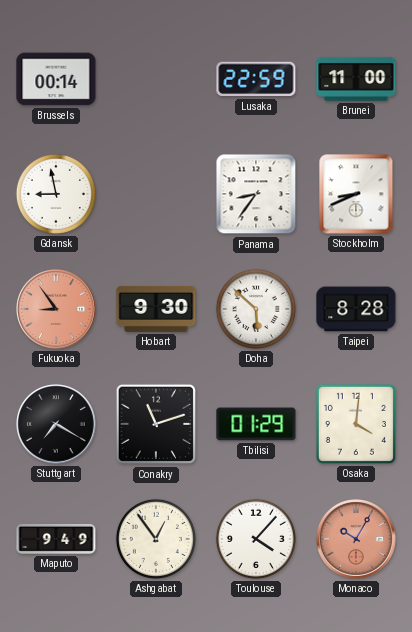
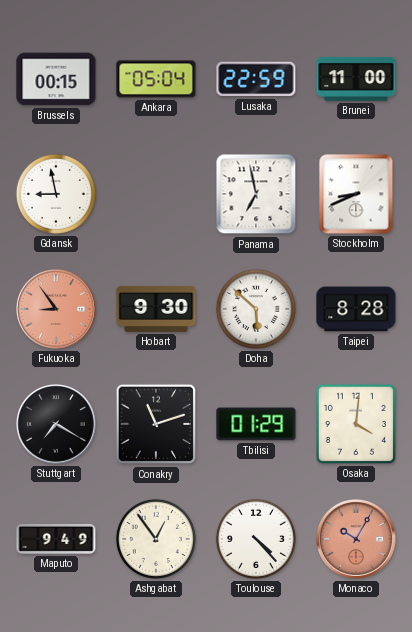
Brussels: 00:14 -> 00:15
Ankara: none -> 05:04
Panama: 8:36 -> 6:58
Toulouse: 4:07 -> 4:23
